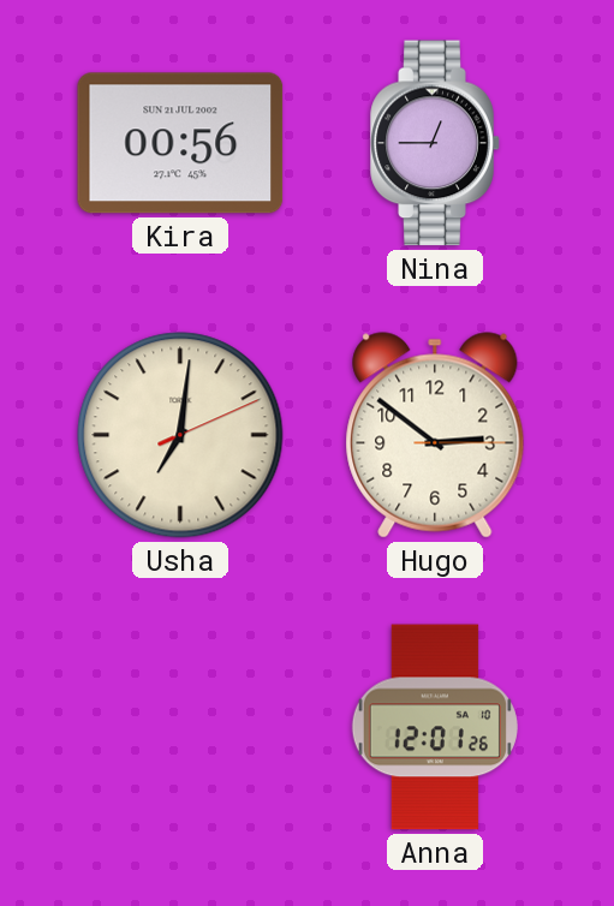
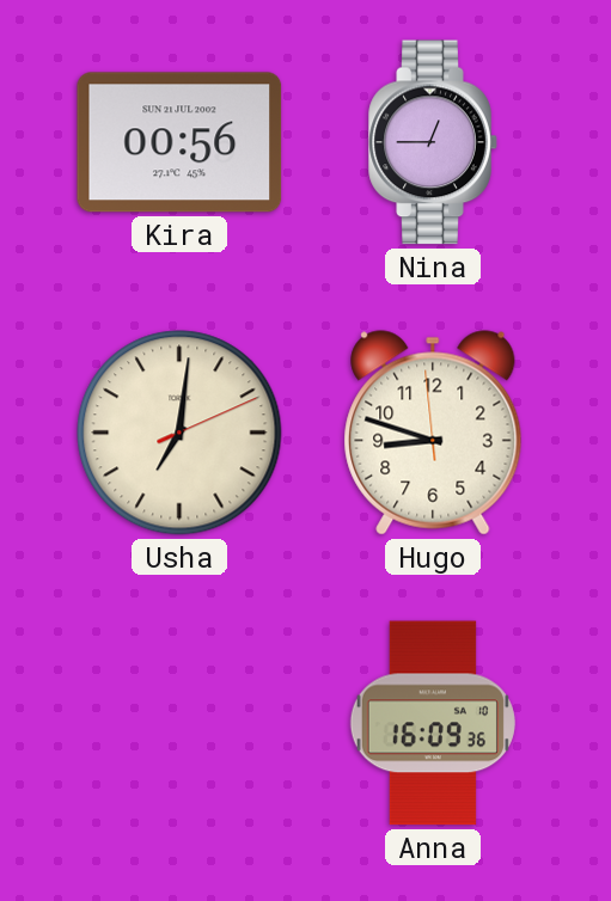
Hugo: 2:51 -> 8:47
Anna: 12:01 -> 16:09
